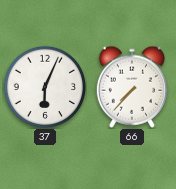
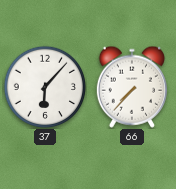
37: 6:04 -> 6:07
